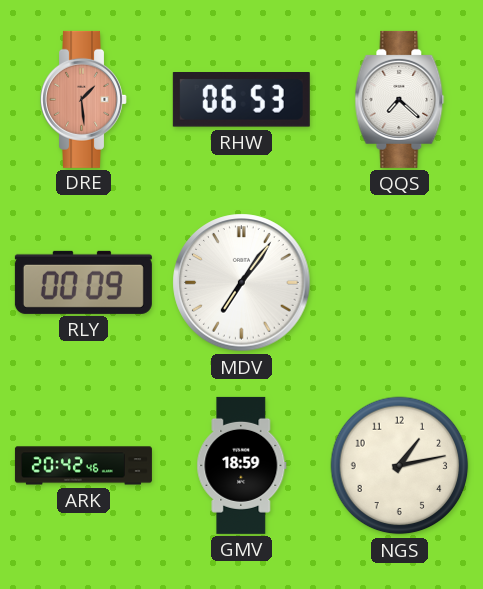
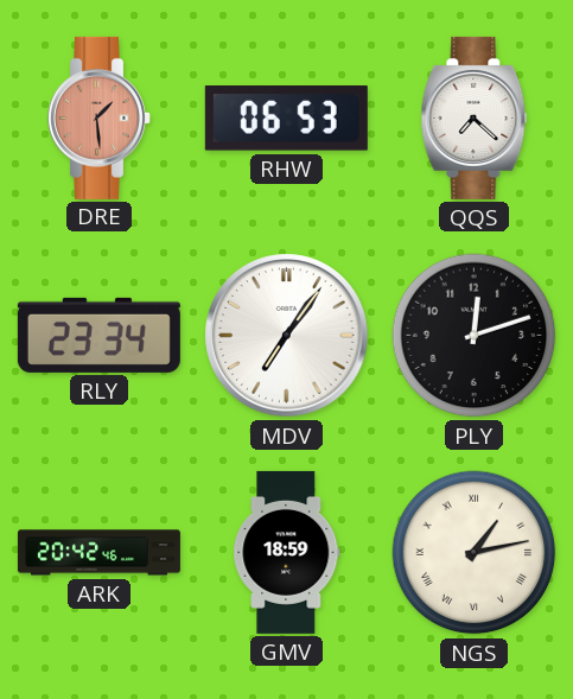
RLY: 00:09 -> 23:34
PLY: none -> 12:12
NGS numerals: Arabic -> Roman
